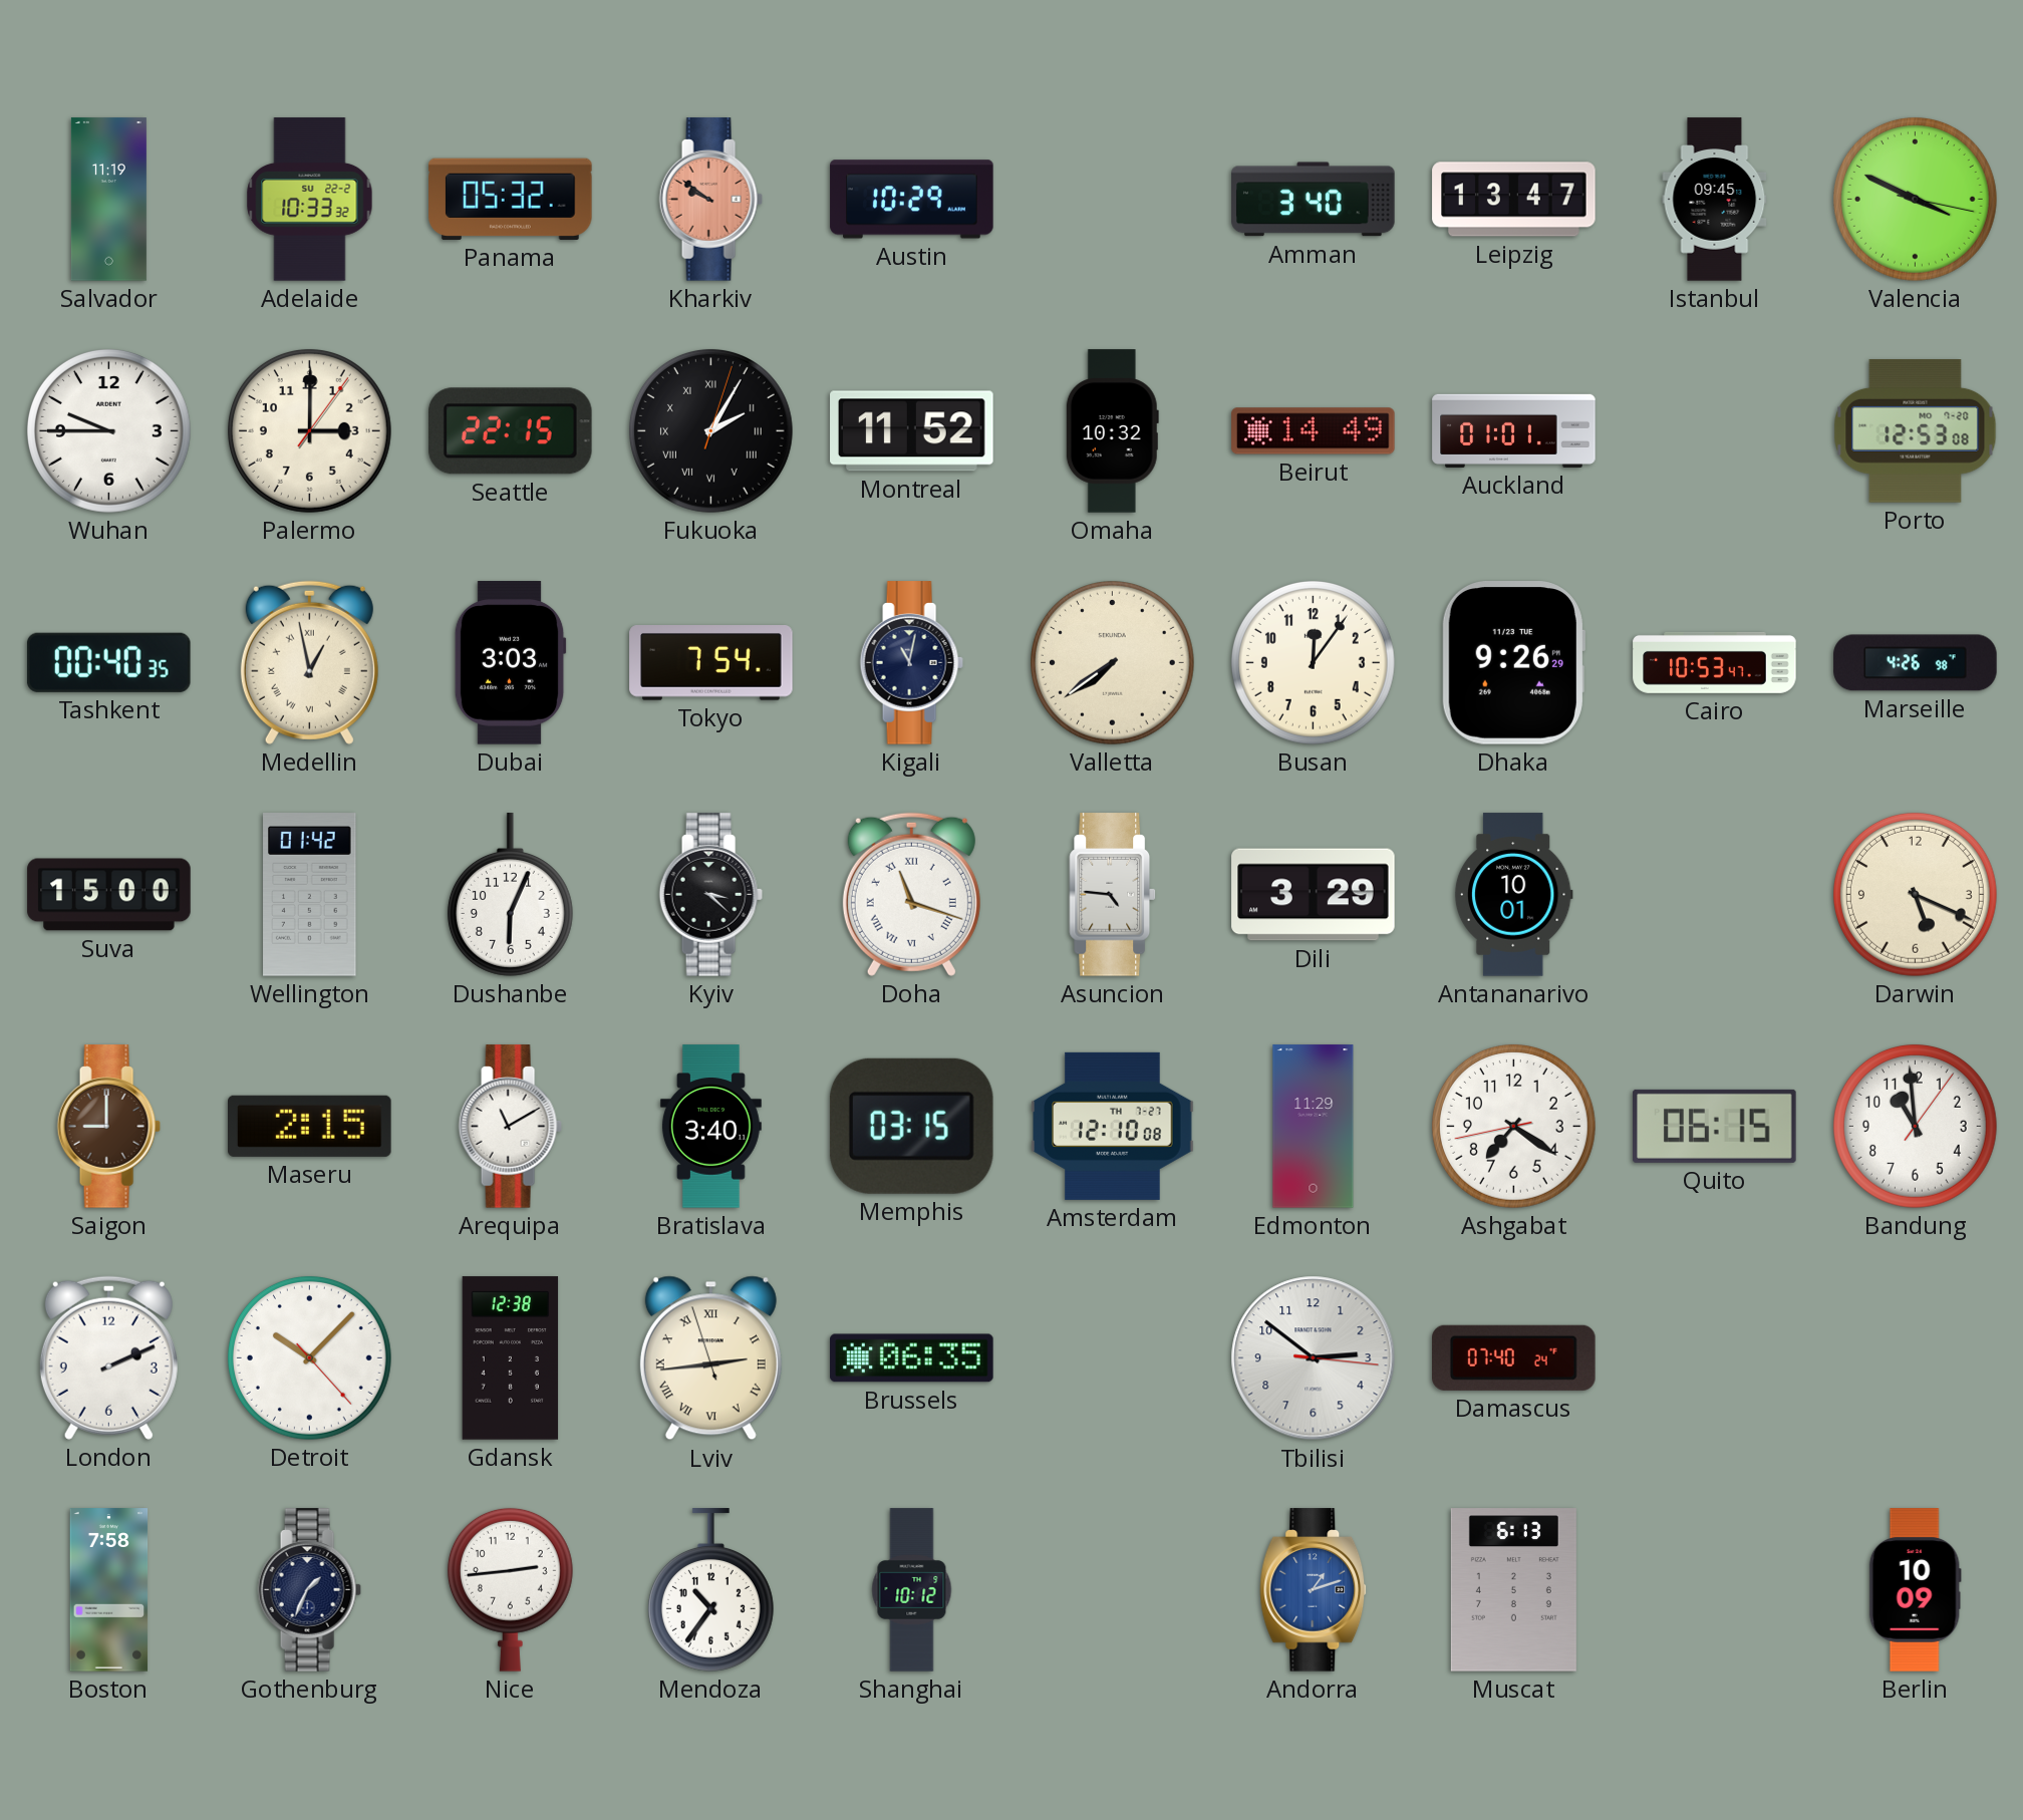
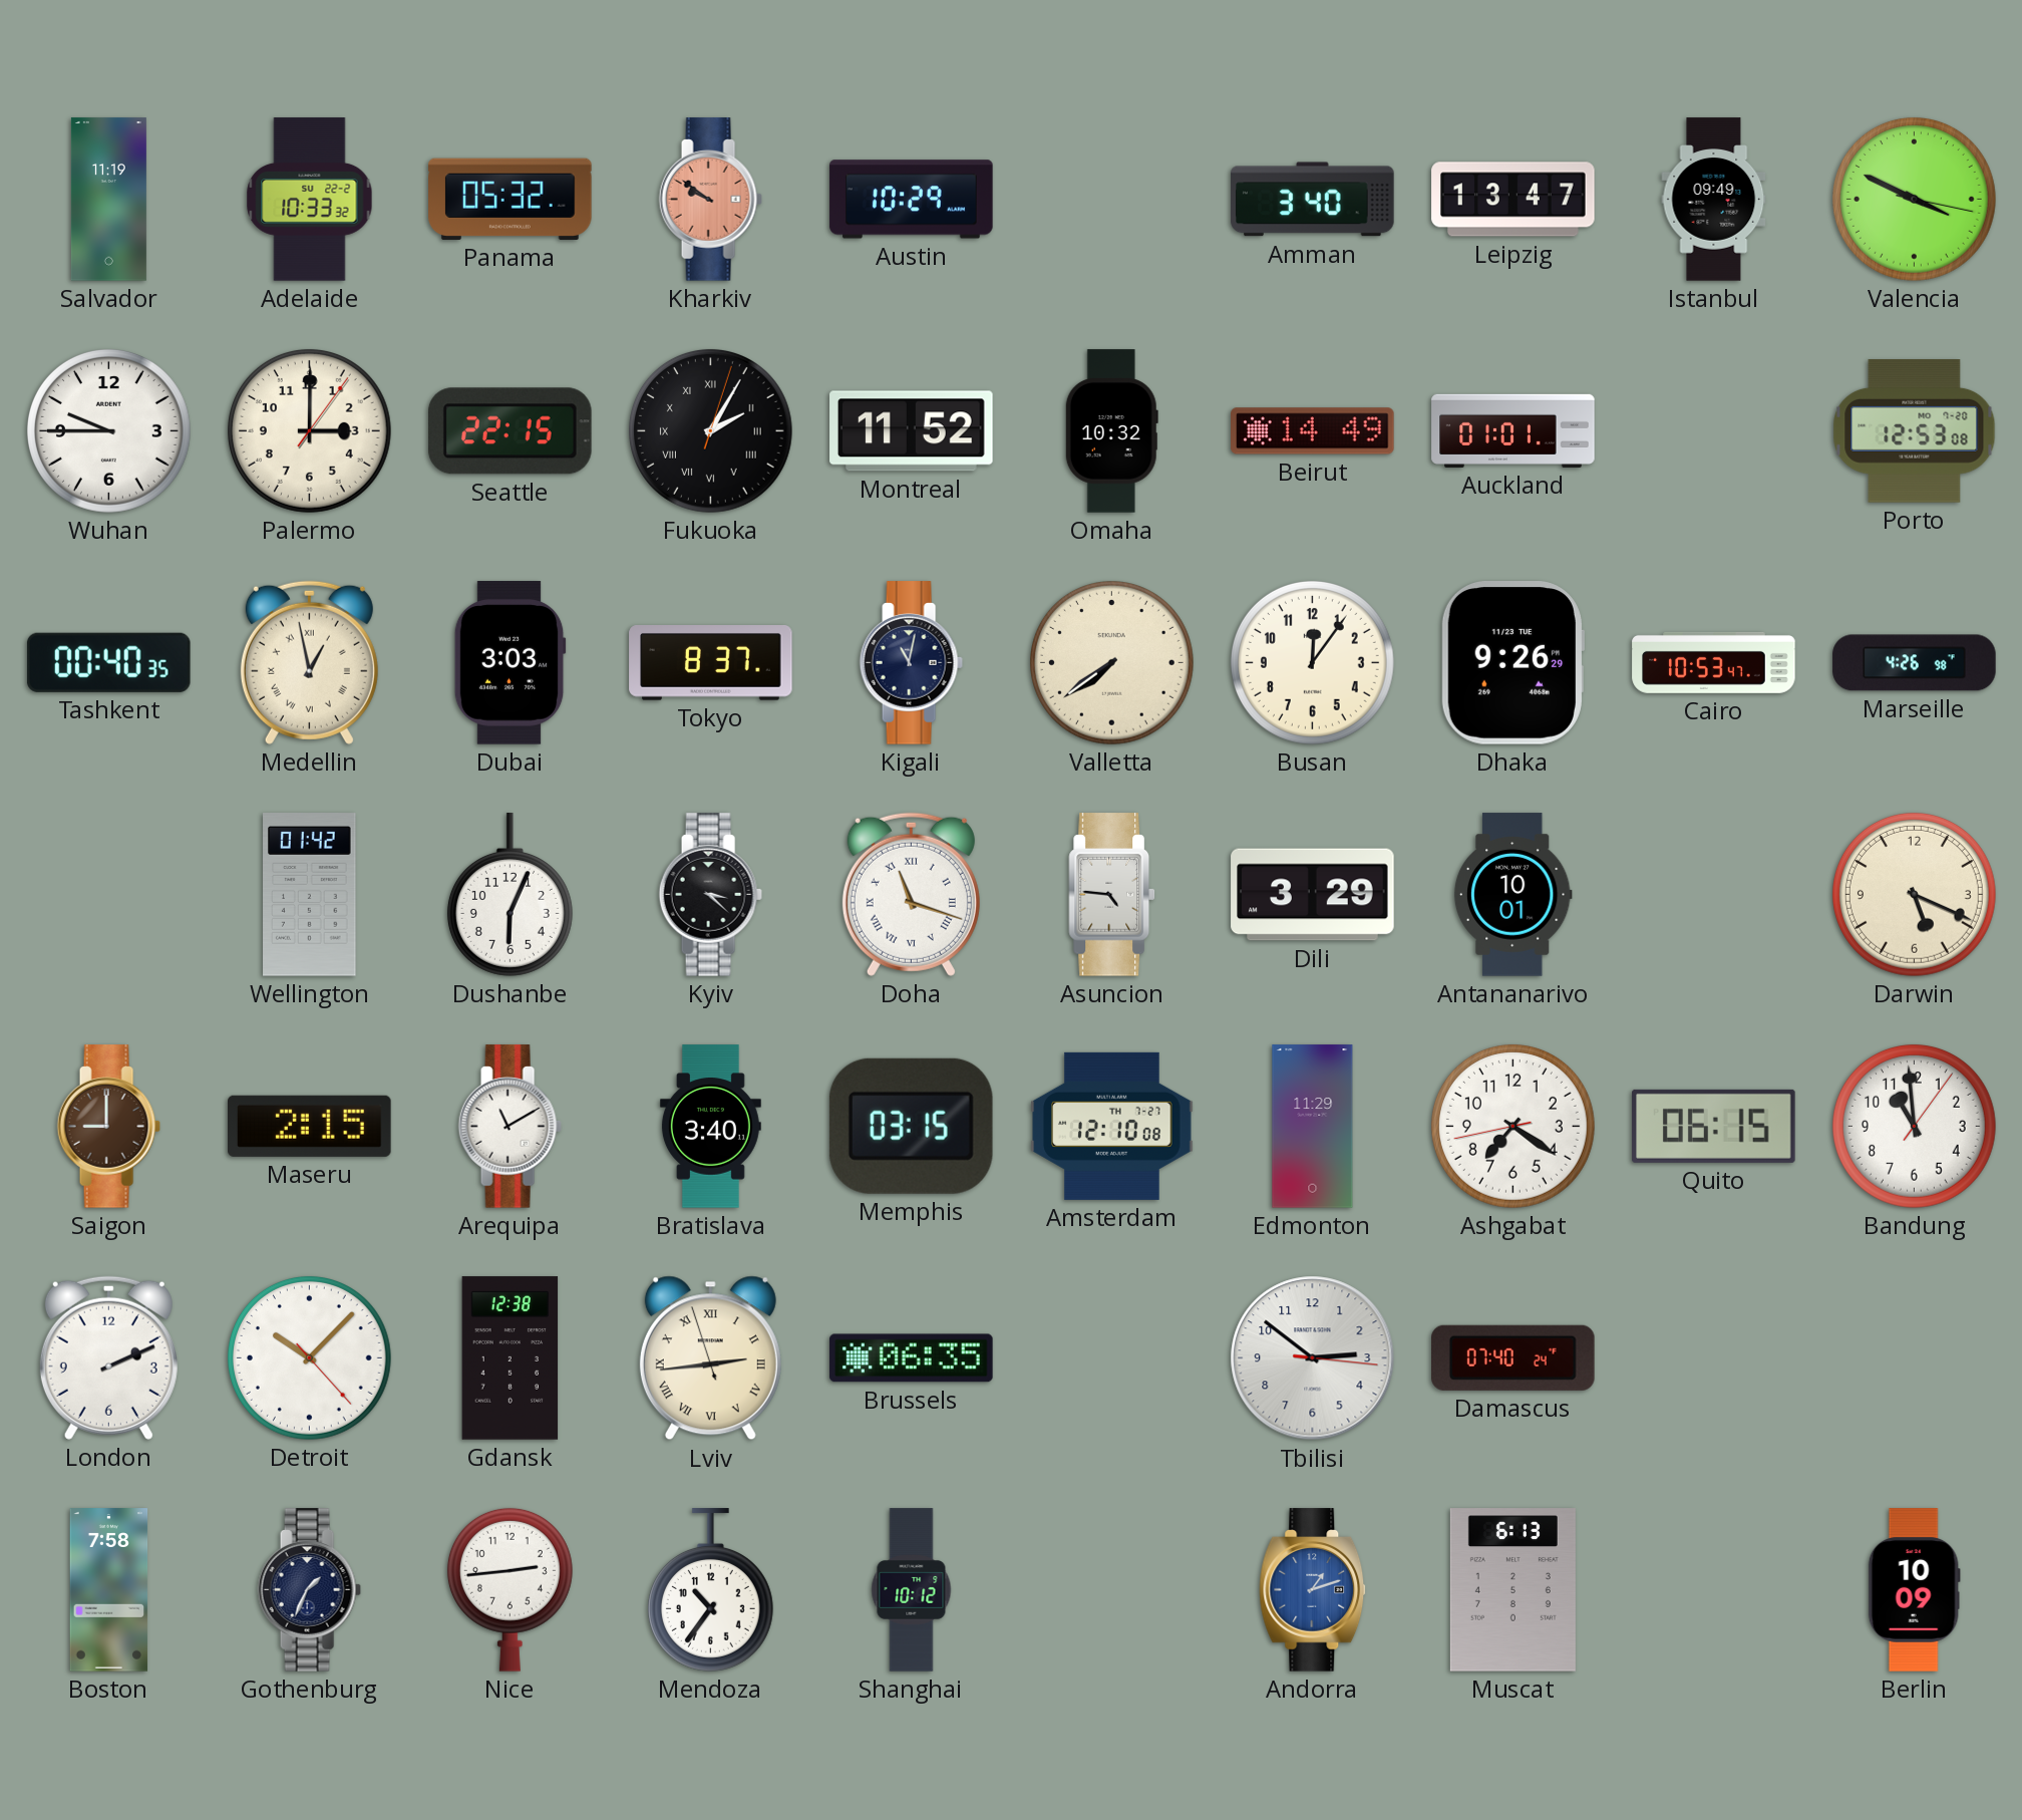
Istanbul: 09:45 -> 09:49
Tokyo: 7:54 -> 8:37
Suva: 15:00 -> none
